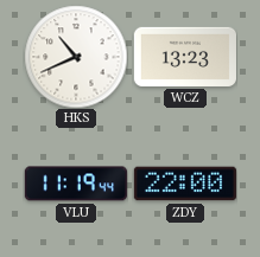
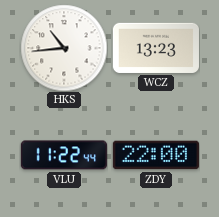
HKS: 10:41 -> 10:44
VLU: 11:19 -> 11:22
